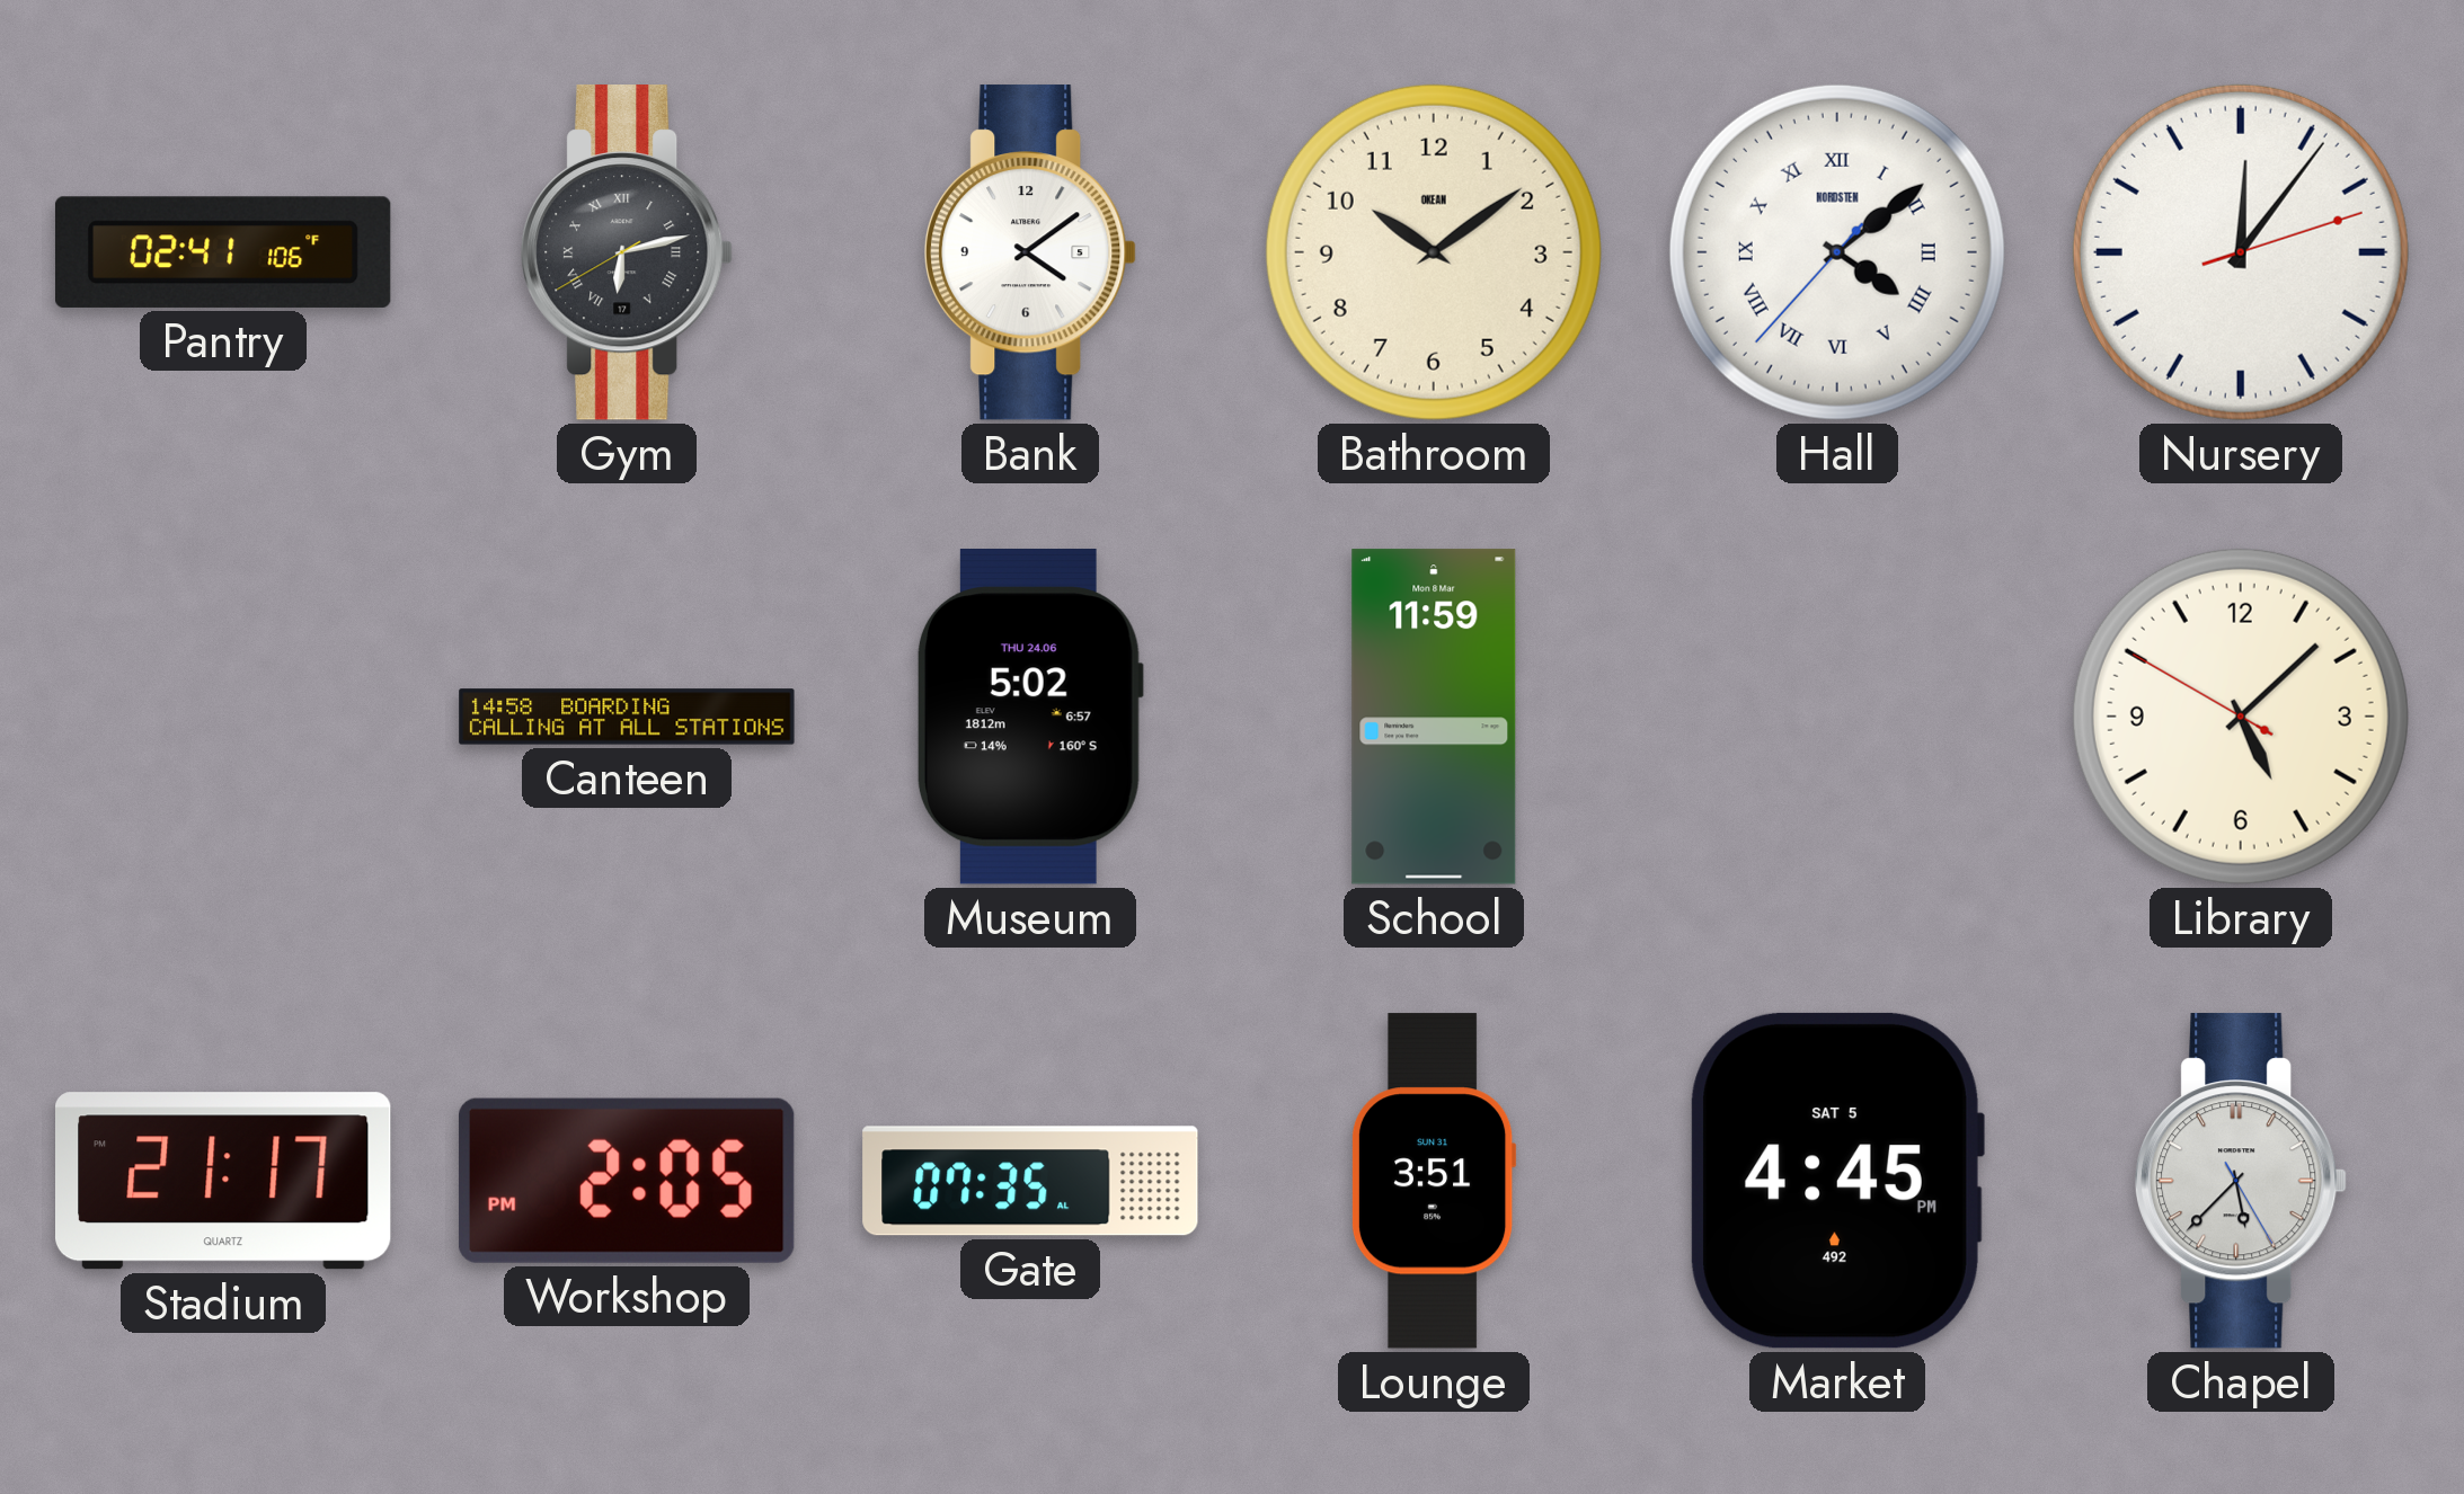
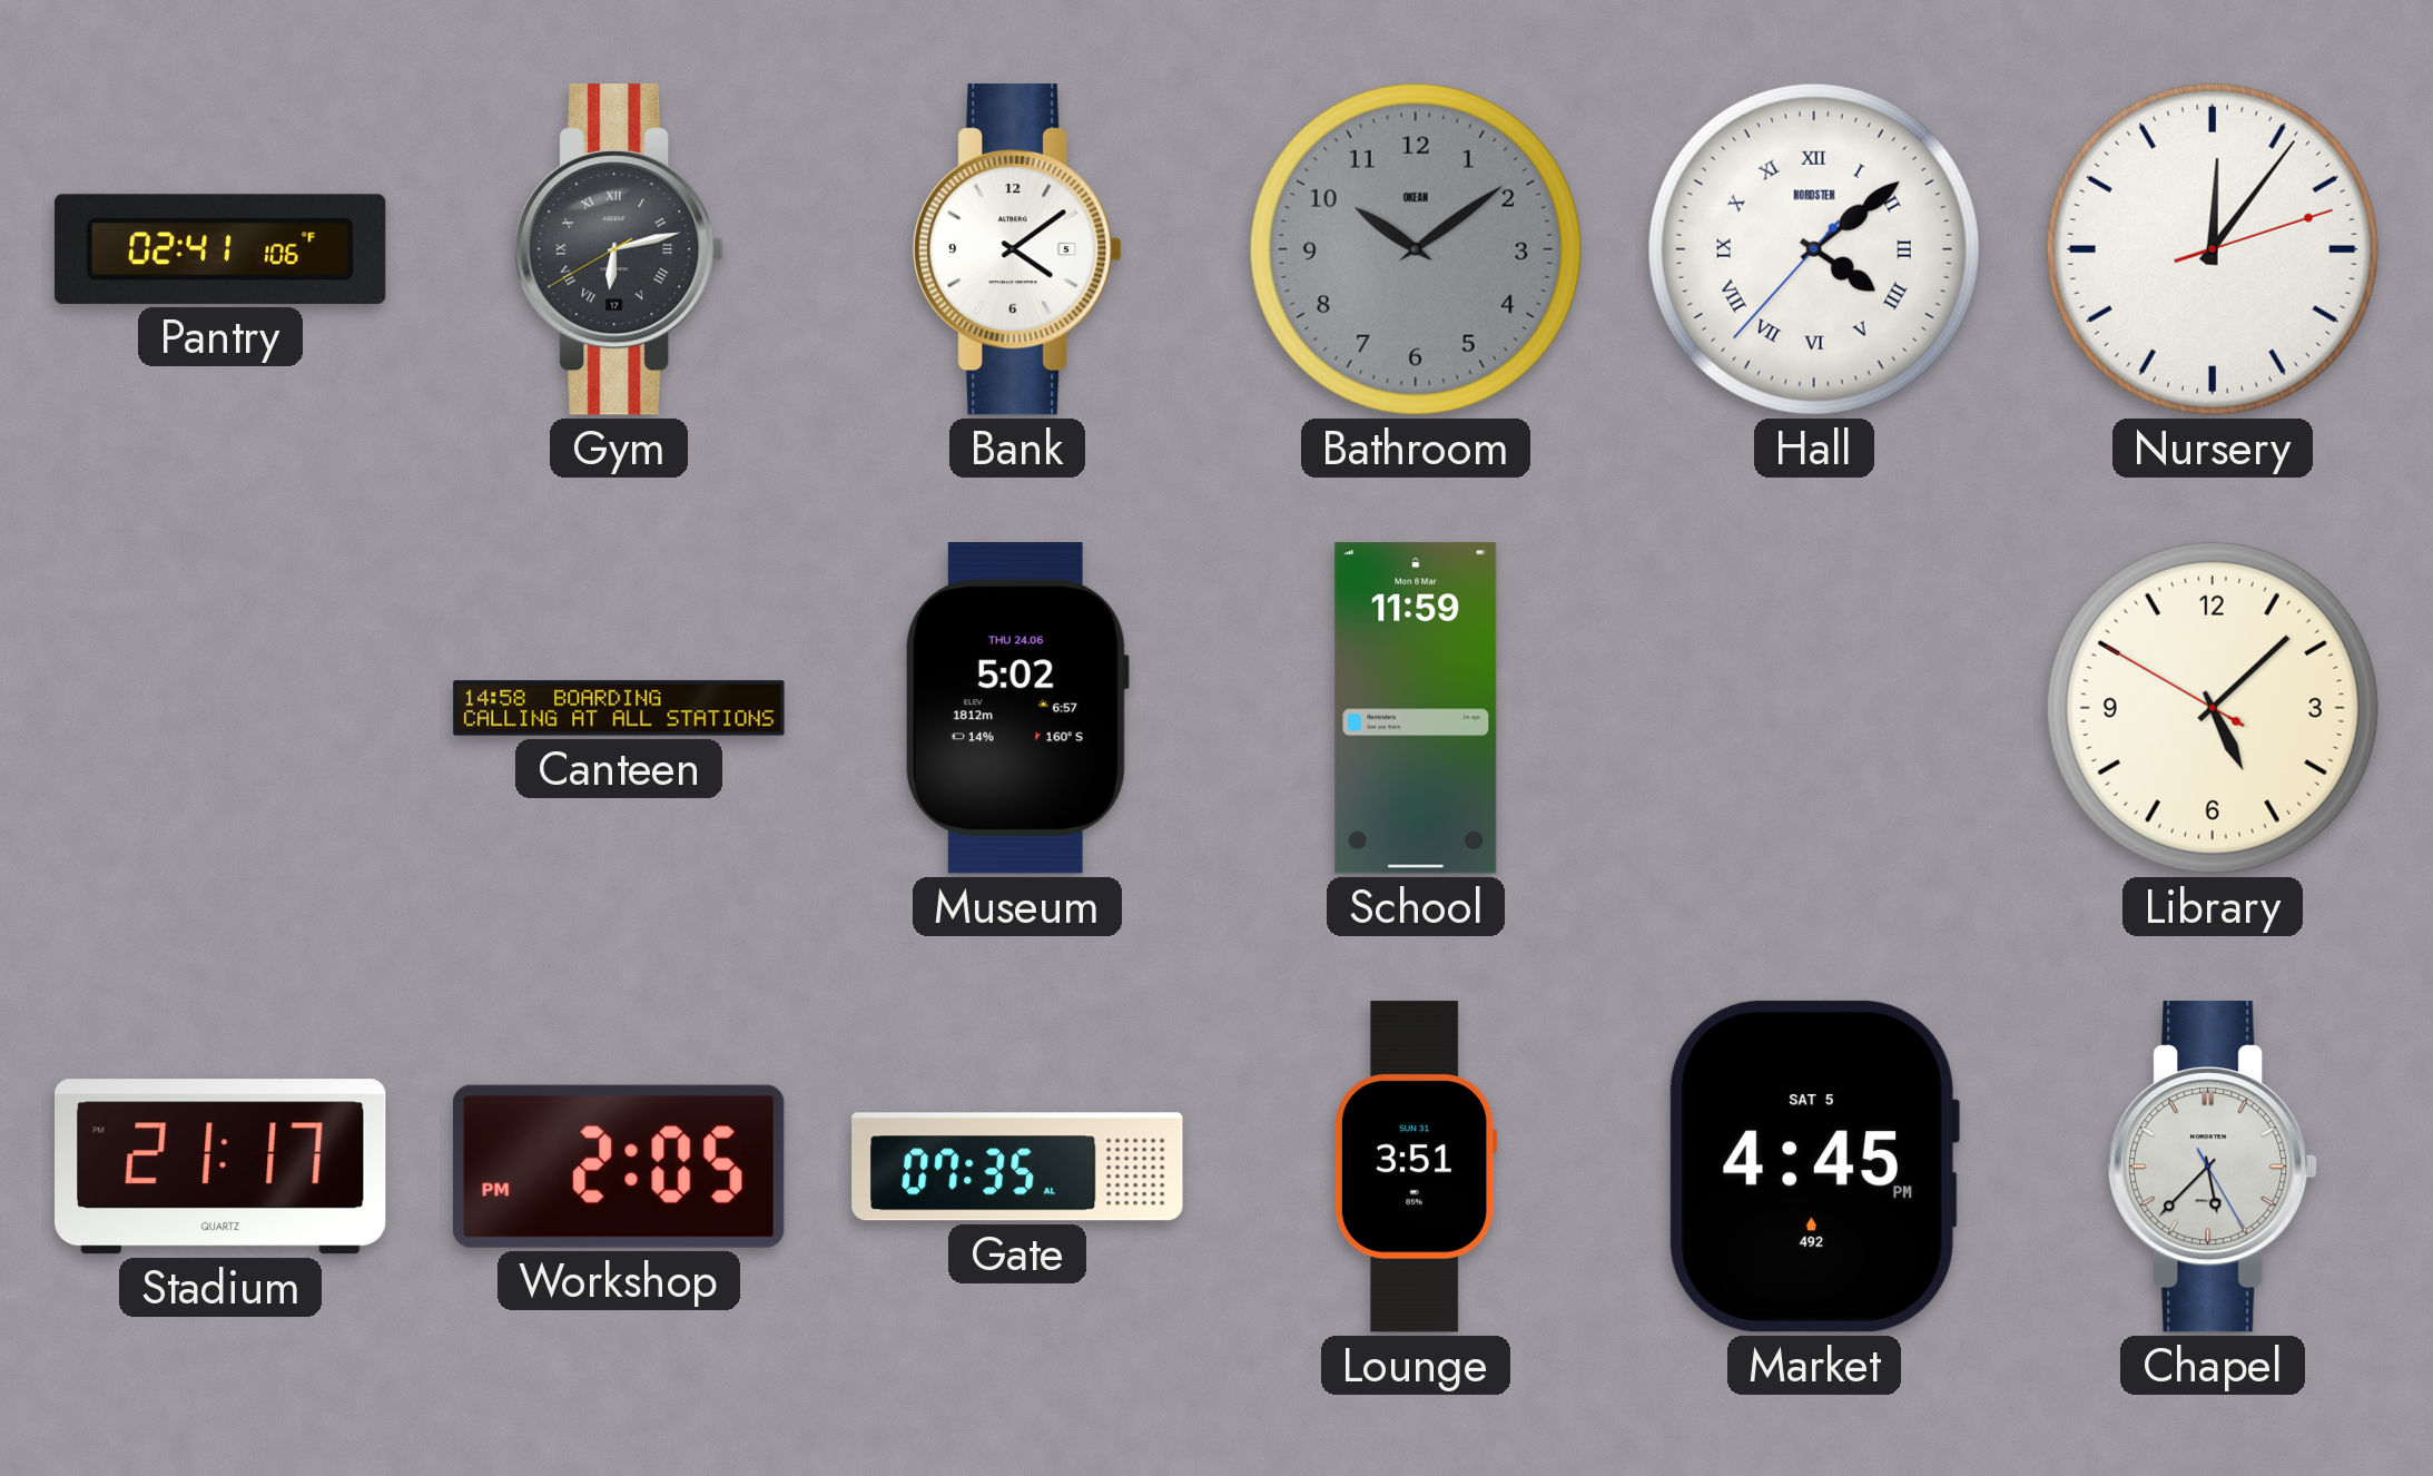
Bathroom dial: cream -> grey
